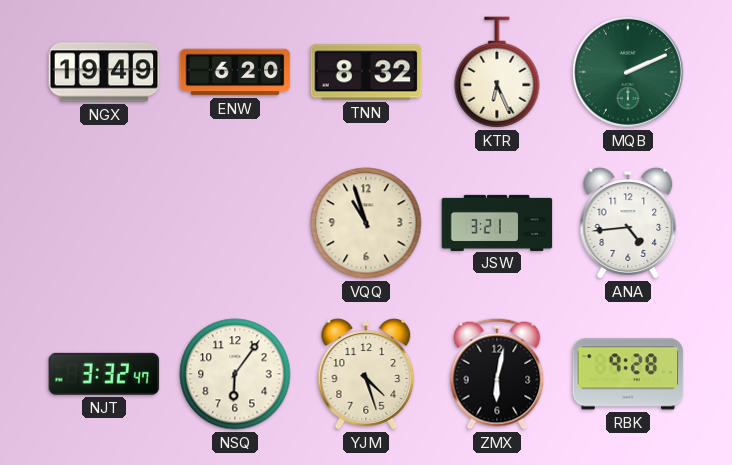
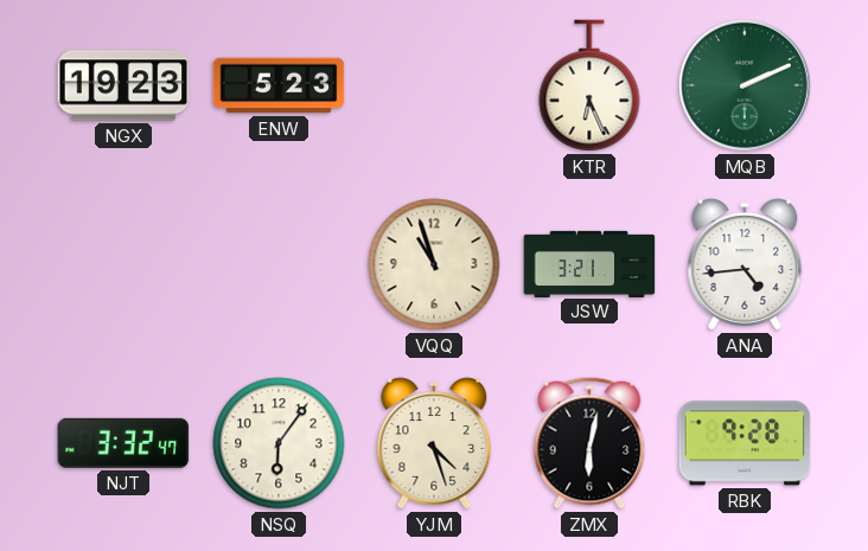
NGX: 19:49 -> 19:23
ENW: 6:20 -> 5:23
TNN: 8:32 -> none
